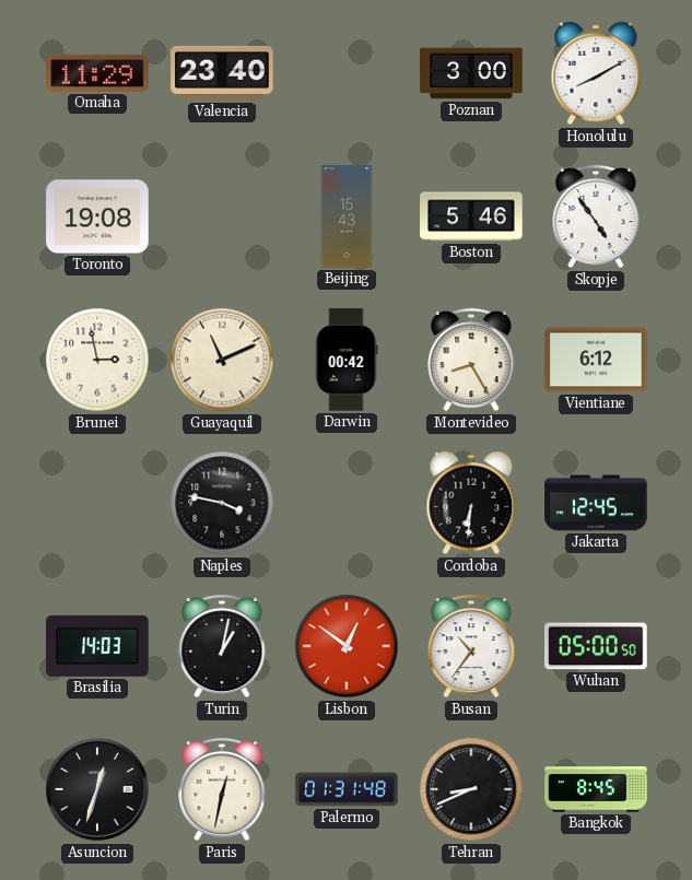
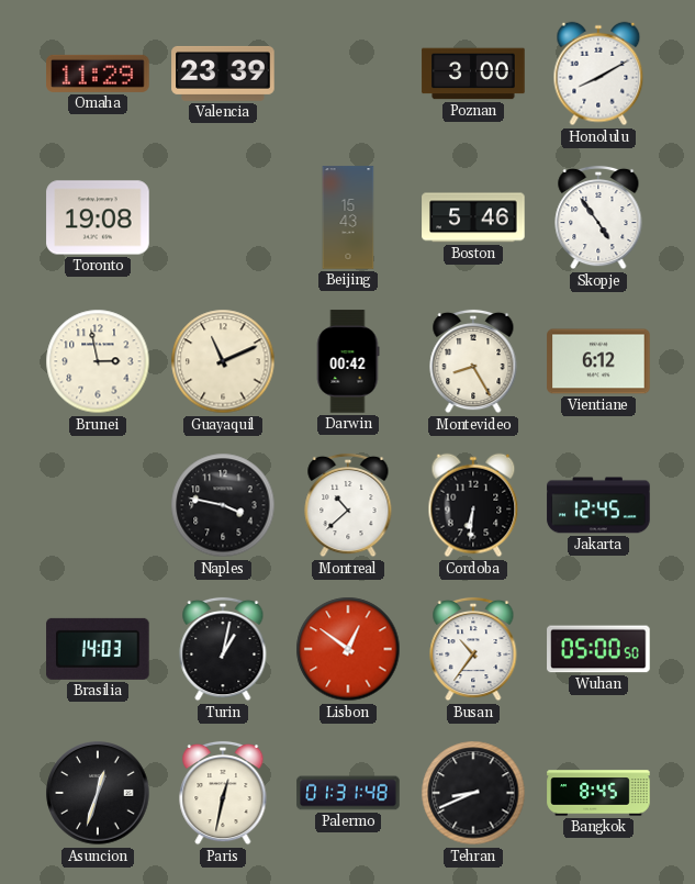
Valencia: 23:40 -> 23:39
Montreal: none -> 10:38
